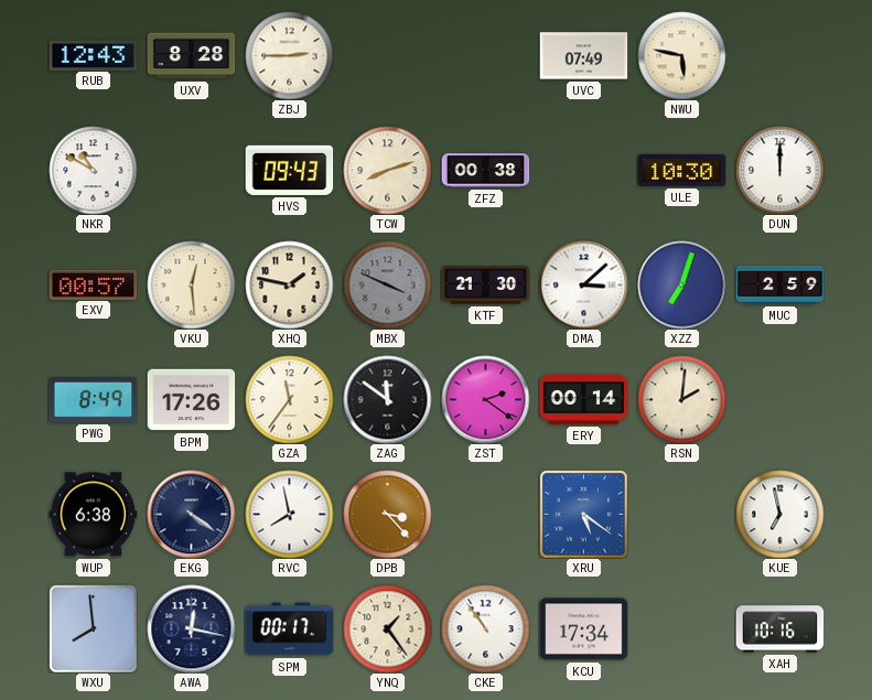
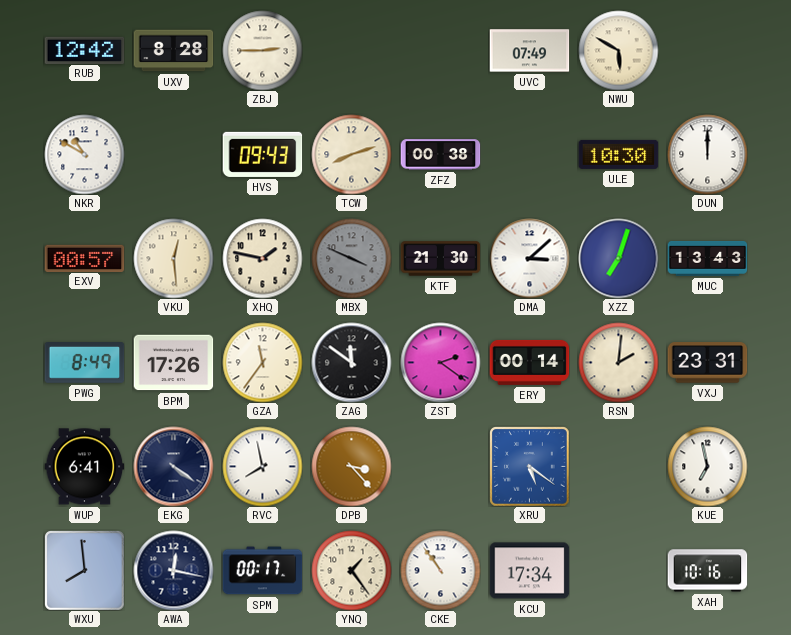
RUB: 12:43 -> 12:42
NWU: 5:47 -> 5:50
MUC: 2:59 -> 13:43
VXJ: none -> 23:31
WUP: 6:38 -> 6:41
